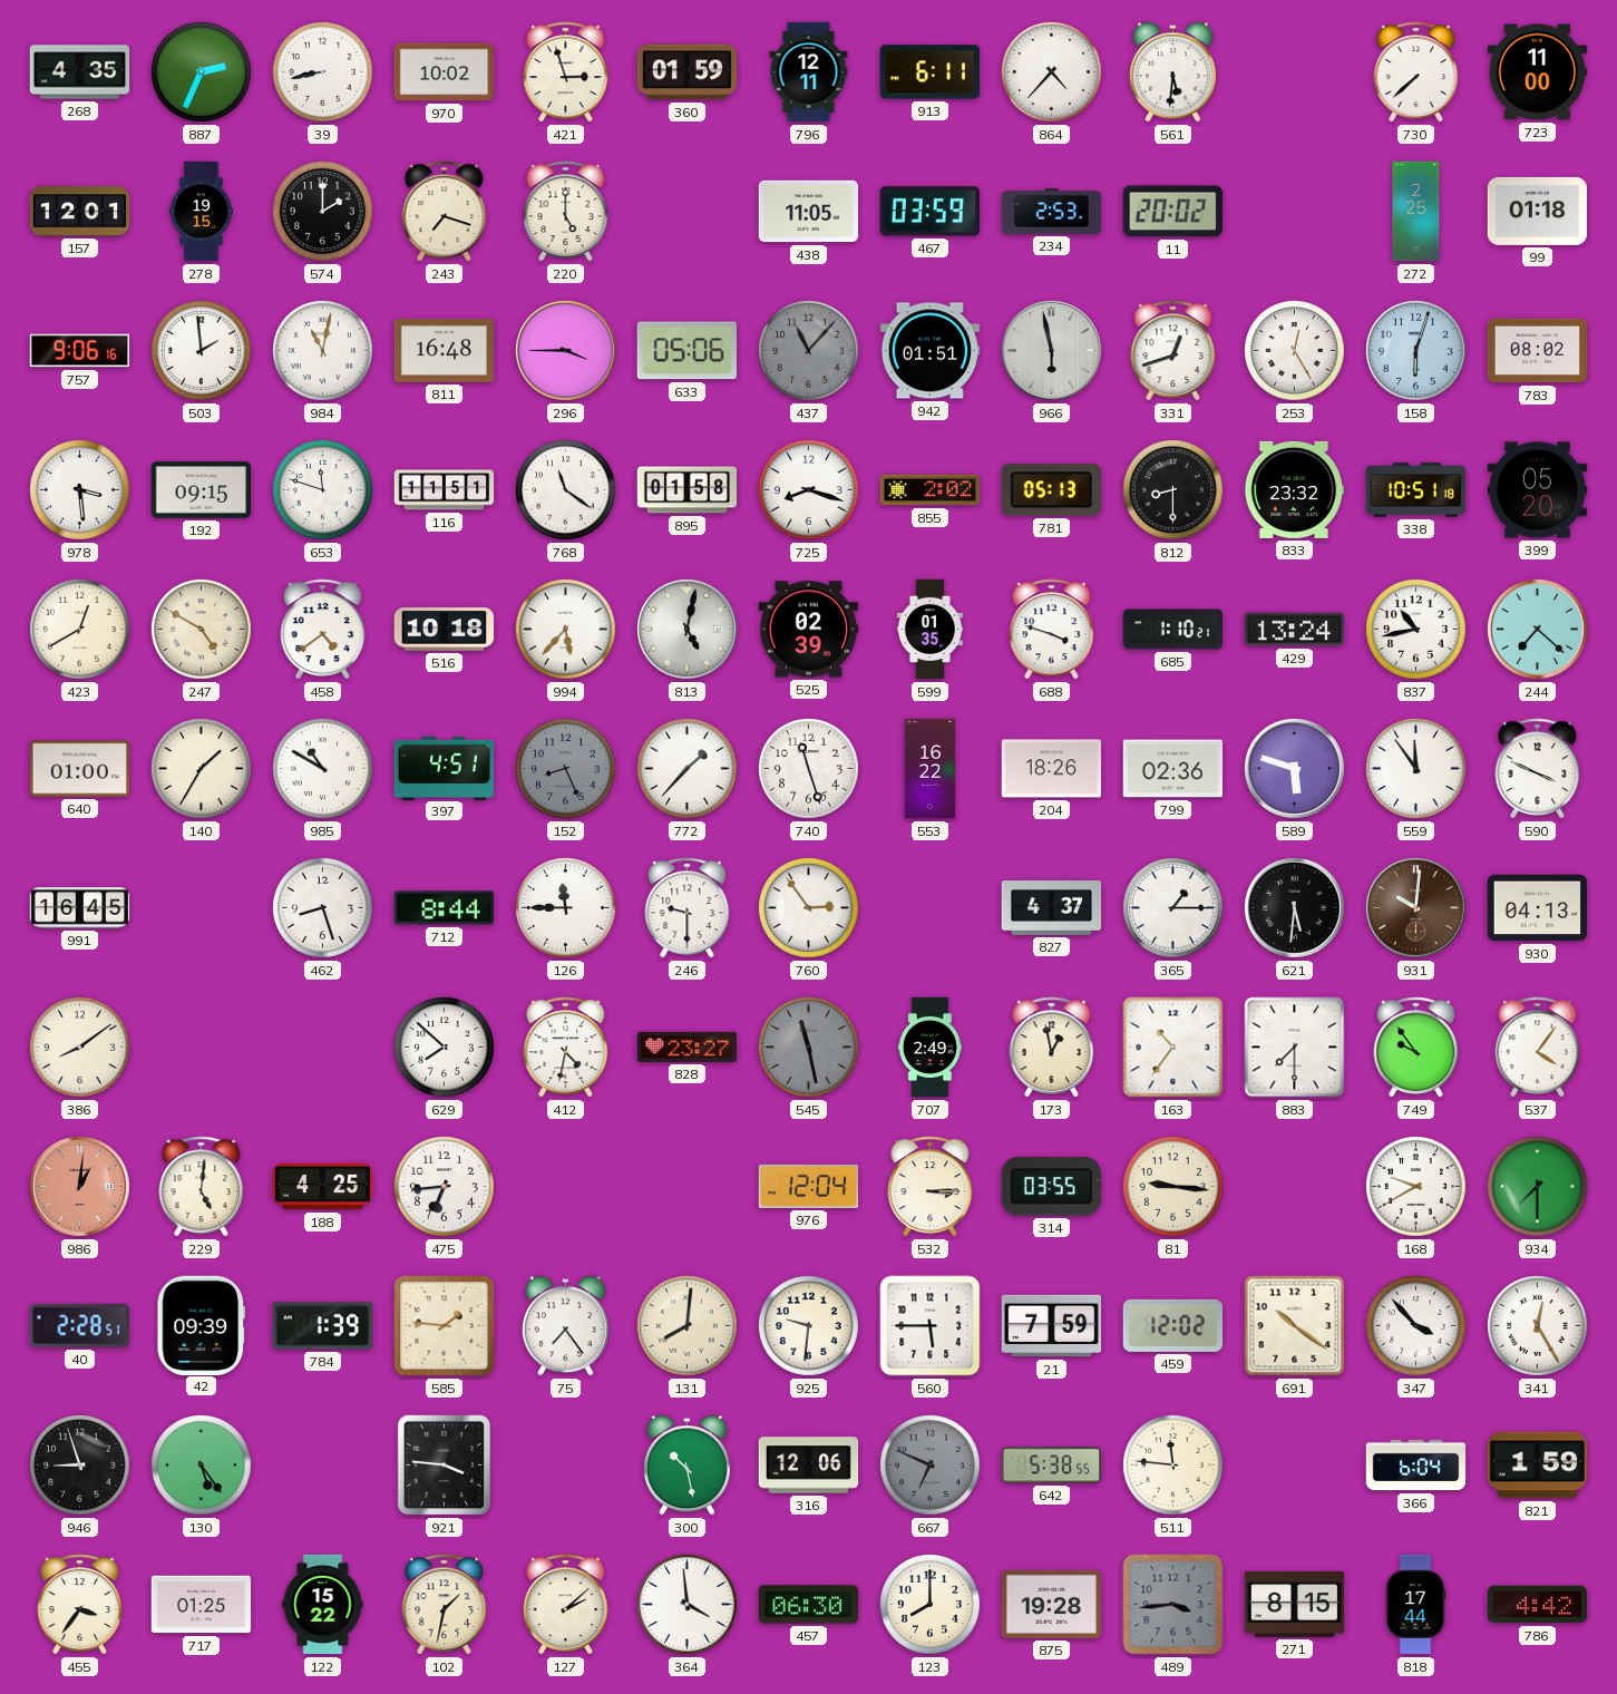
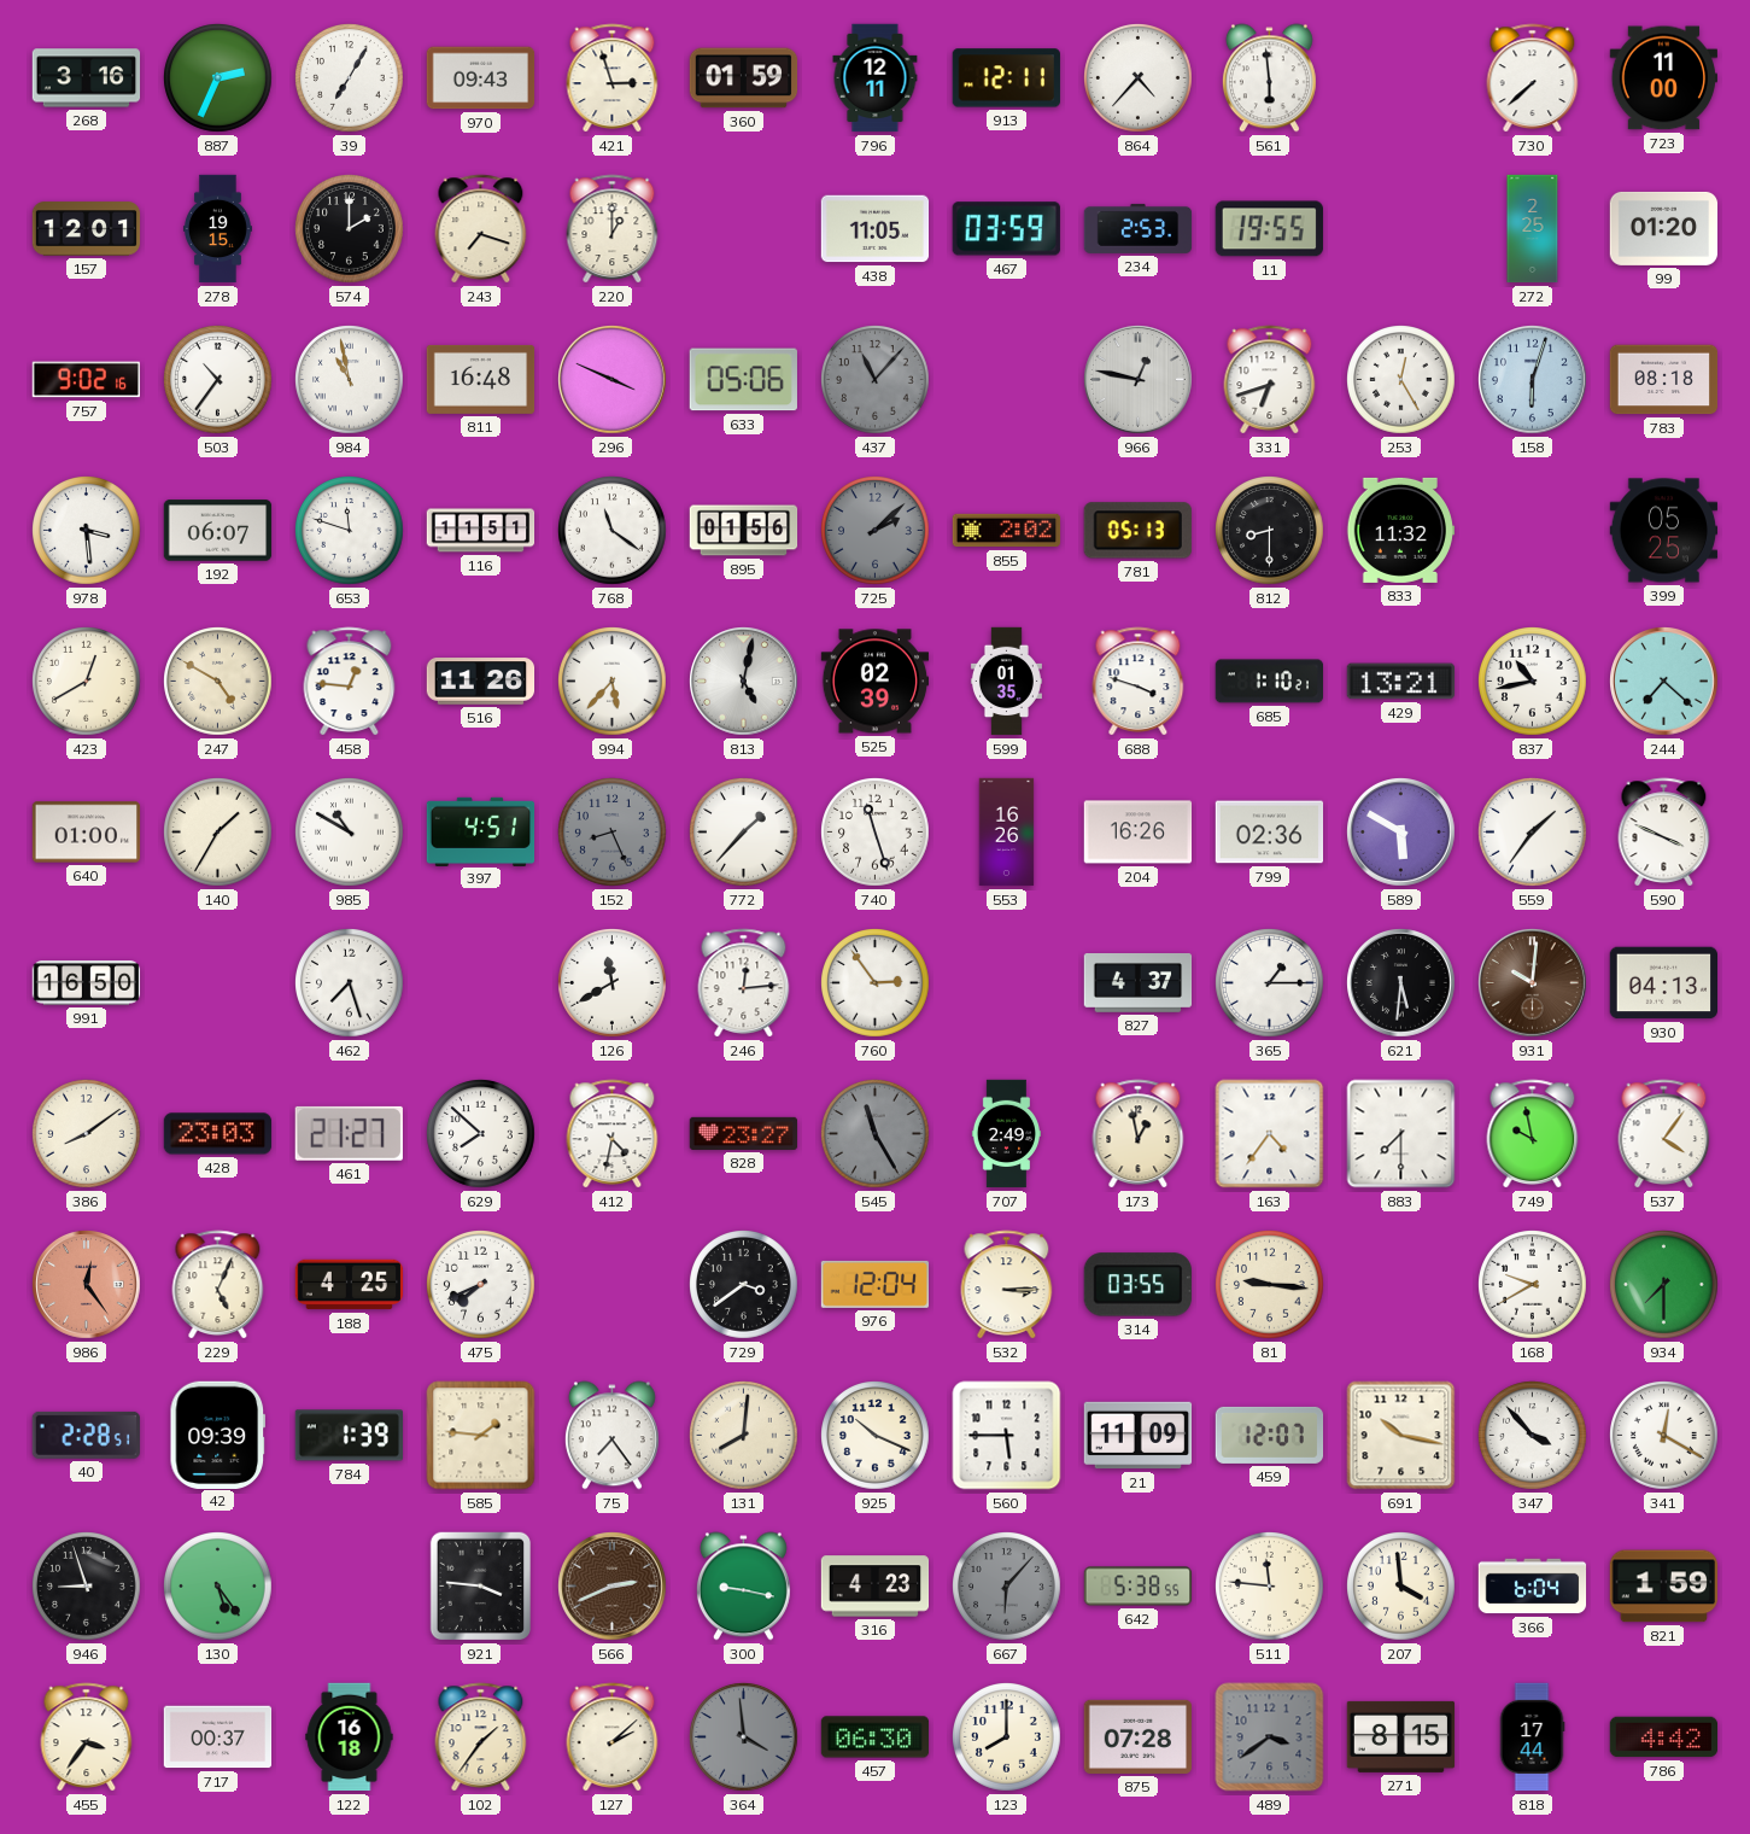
268: 4:35 -> 3:16
39: 8:43 -> 7:05
970: 10:02 -> 09:43
913: 6:11 -> 12:11
561: 5:31 -> 5:59
220: 5:00 -> 1:00
11: 20:02 -> 19:55
99: 01:18 -> 01:20
757: 9:06 -> 9:02
503: 1:59 -> 10:36
984: 11:02 -> 10:58
296: 3:45 -> 3:49
942: 01:51 -> none
966: 5:58 -> 12:47
331: 12:42 -> 6:42
783: 08:02 -> 08:18
192: 09:15 -> 06:07
895: 01:58 -> 01:56
725: 8:18 -> 2:08
725 dial: white -> grey
833: 23:32 -> 11:32
338: 10:51 -> none
399: 05:20 -> 05:25
458: 4:39 -> 12:46
516: 10:18 -> 11:26
429: 13:24 -> 13:21
553: 16:22 -> 16:26
204: 18:26 -> 16:26
589: 5:48 -> 5:50
559: 11:54 -> 1:36
991: 16:45 -> 16:50
462: 8:27 -> 7:27
712: 8:44 -> none
126: 11:45 -> 11:40
246: 9:30 -> 12:14
428: none -> 23:03
461: none -> 21:27
545: 11:28 -> 11:25
163: 10:36 -> 4:36
749: 9:54 -> 9:58
986: 1:01 -> 12:24
229: 5:01 -> 5:04
475: 6:44 -> 7:41
729: none -> 3:39
925: 9:31 -> 10:19
21: 7:59 -> 11:09
459: 12:02 -> 12:07
691: 10:21 -> 10:17
341: 12:25 -> 12:20
566: none -> 2:41
300: 10:28 -> 9:17
316: 12:06 -> 4:23
667: 6:49 -> 6:07
207: none -> 3:59
717: 01:25 -> 00:37
122: 15:22 -> 16:18
102: 1:32 -> 1:36
364 dial: white -> grey
875: 19:28 -> 07:28
489: 3:44 -> 3:39
